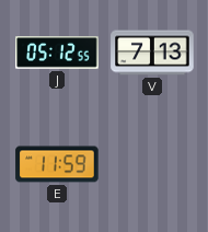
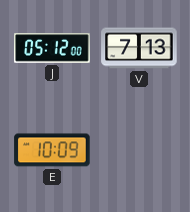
J: 05:12:55 -> 05:12:00
E: 11:59 -> 10:09
